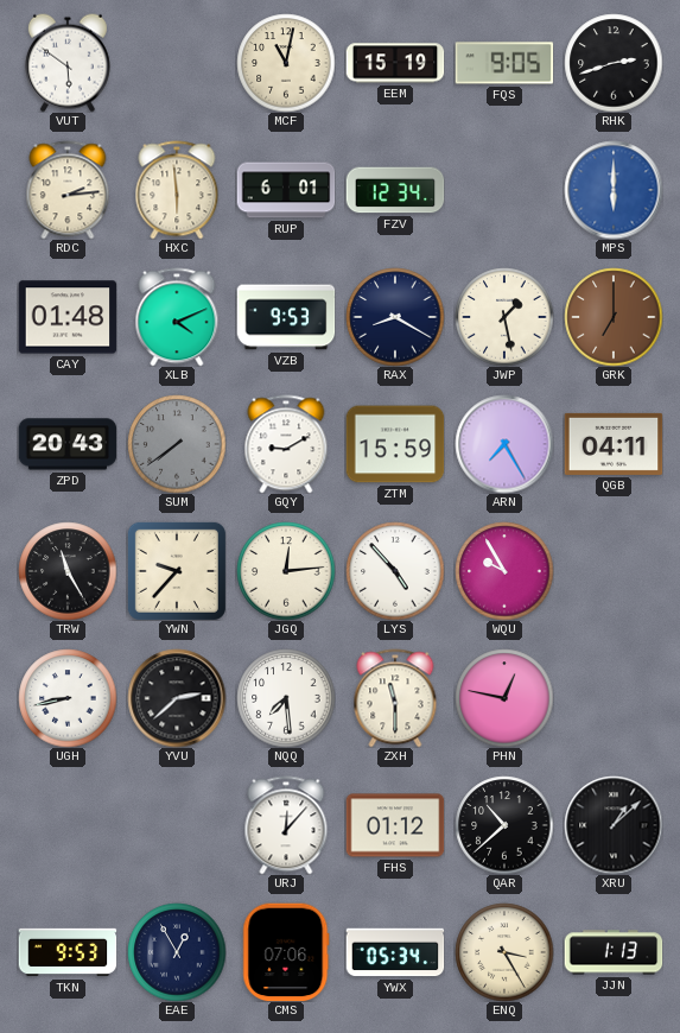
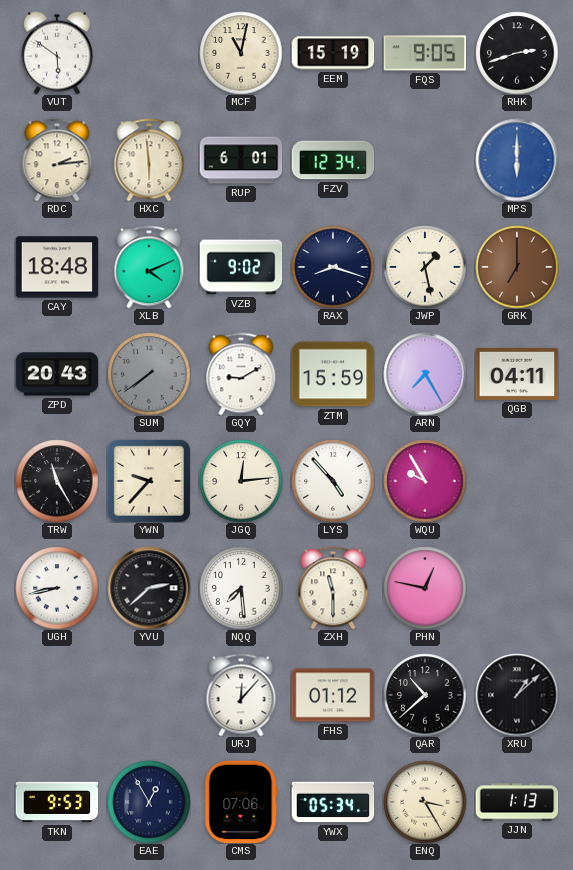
CAY: 01:48 -> 18:48
VZB: 9:53 -> 9:02
RAX: 8:20 -> 8:18
